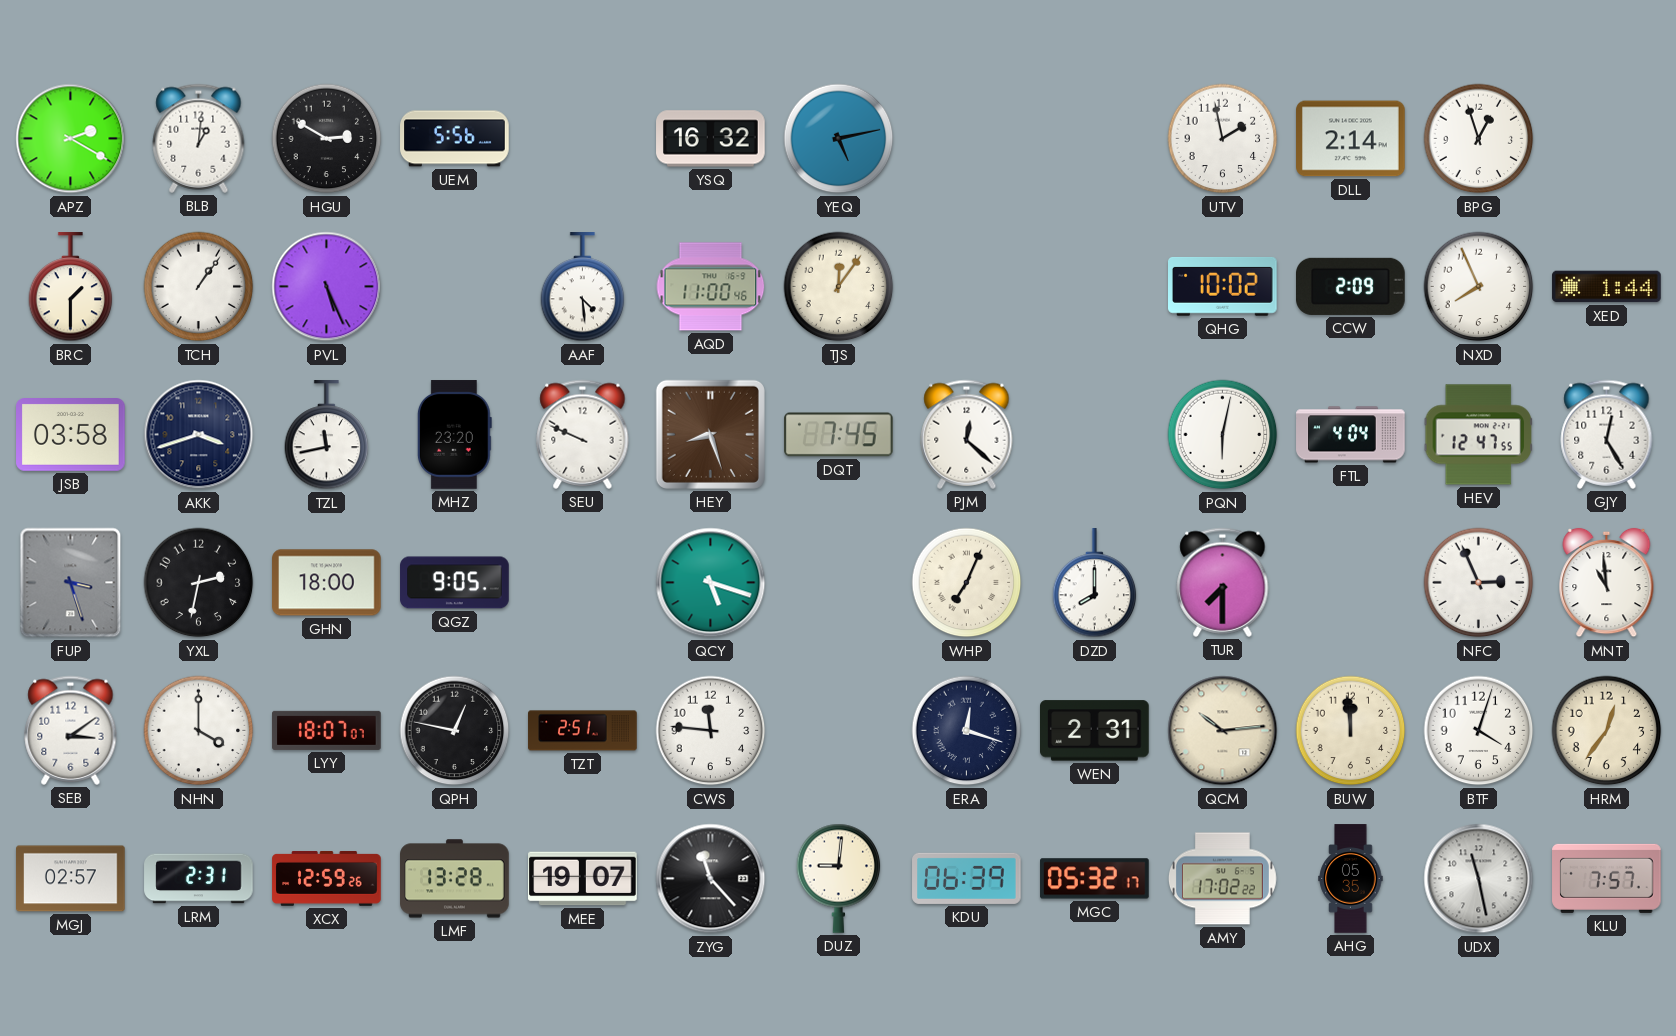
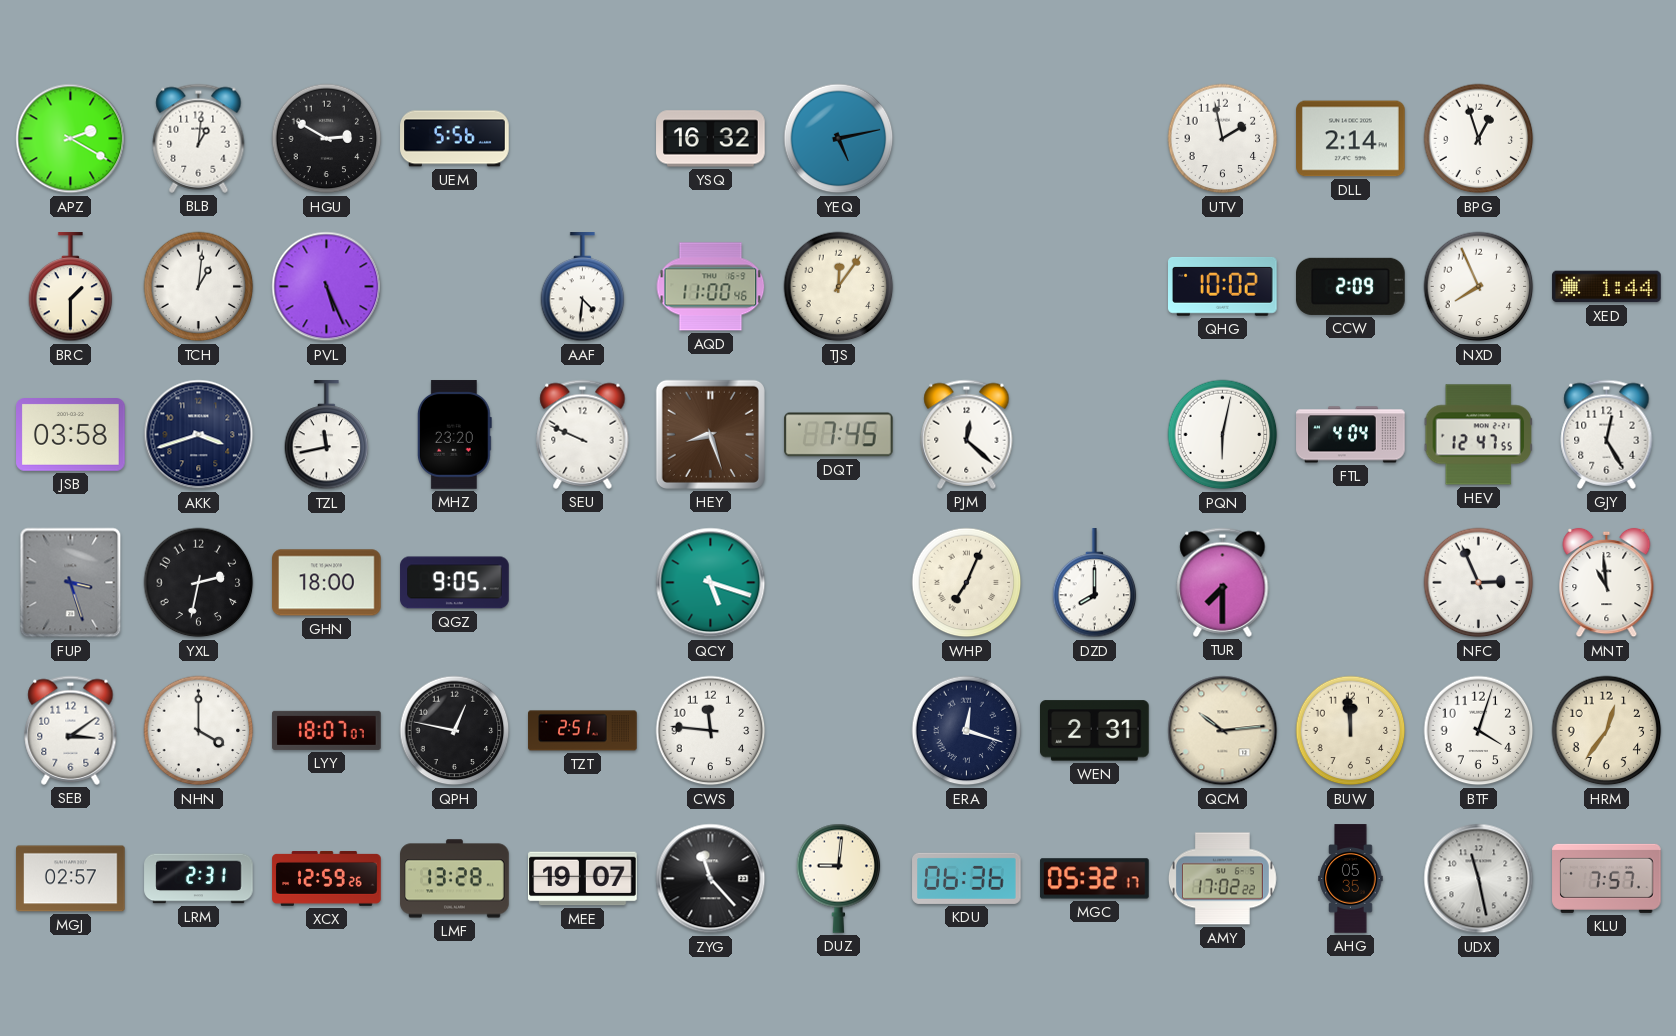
TCH: 1:06 -> 1:01
AAF: 4:29 -> 4:31
KDU: 06:39 -> 06:36
